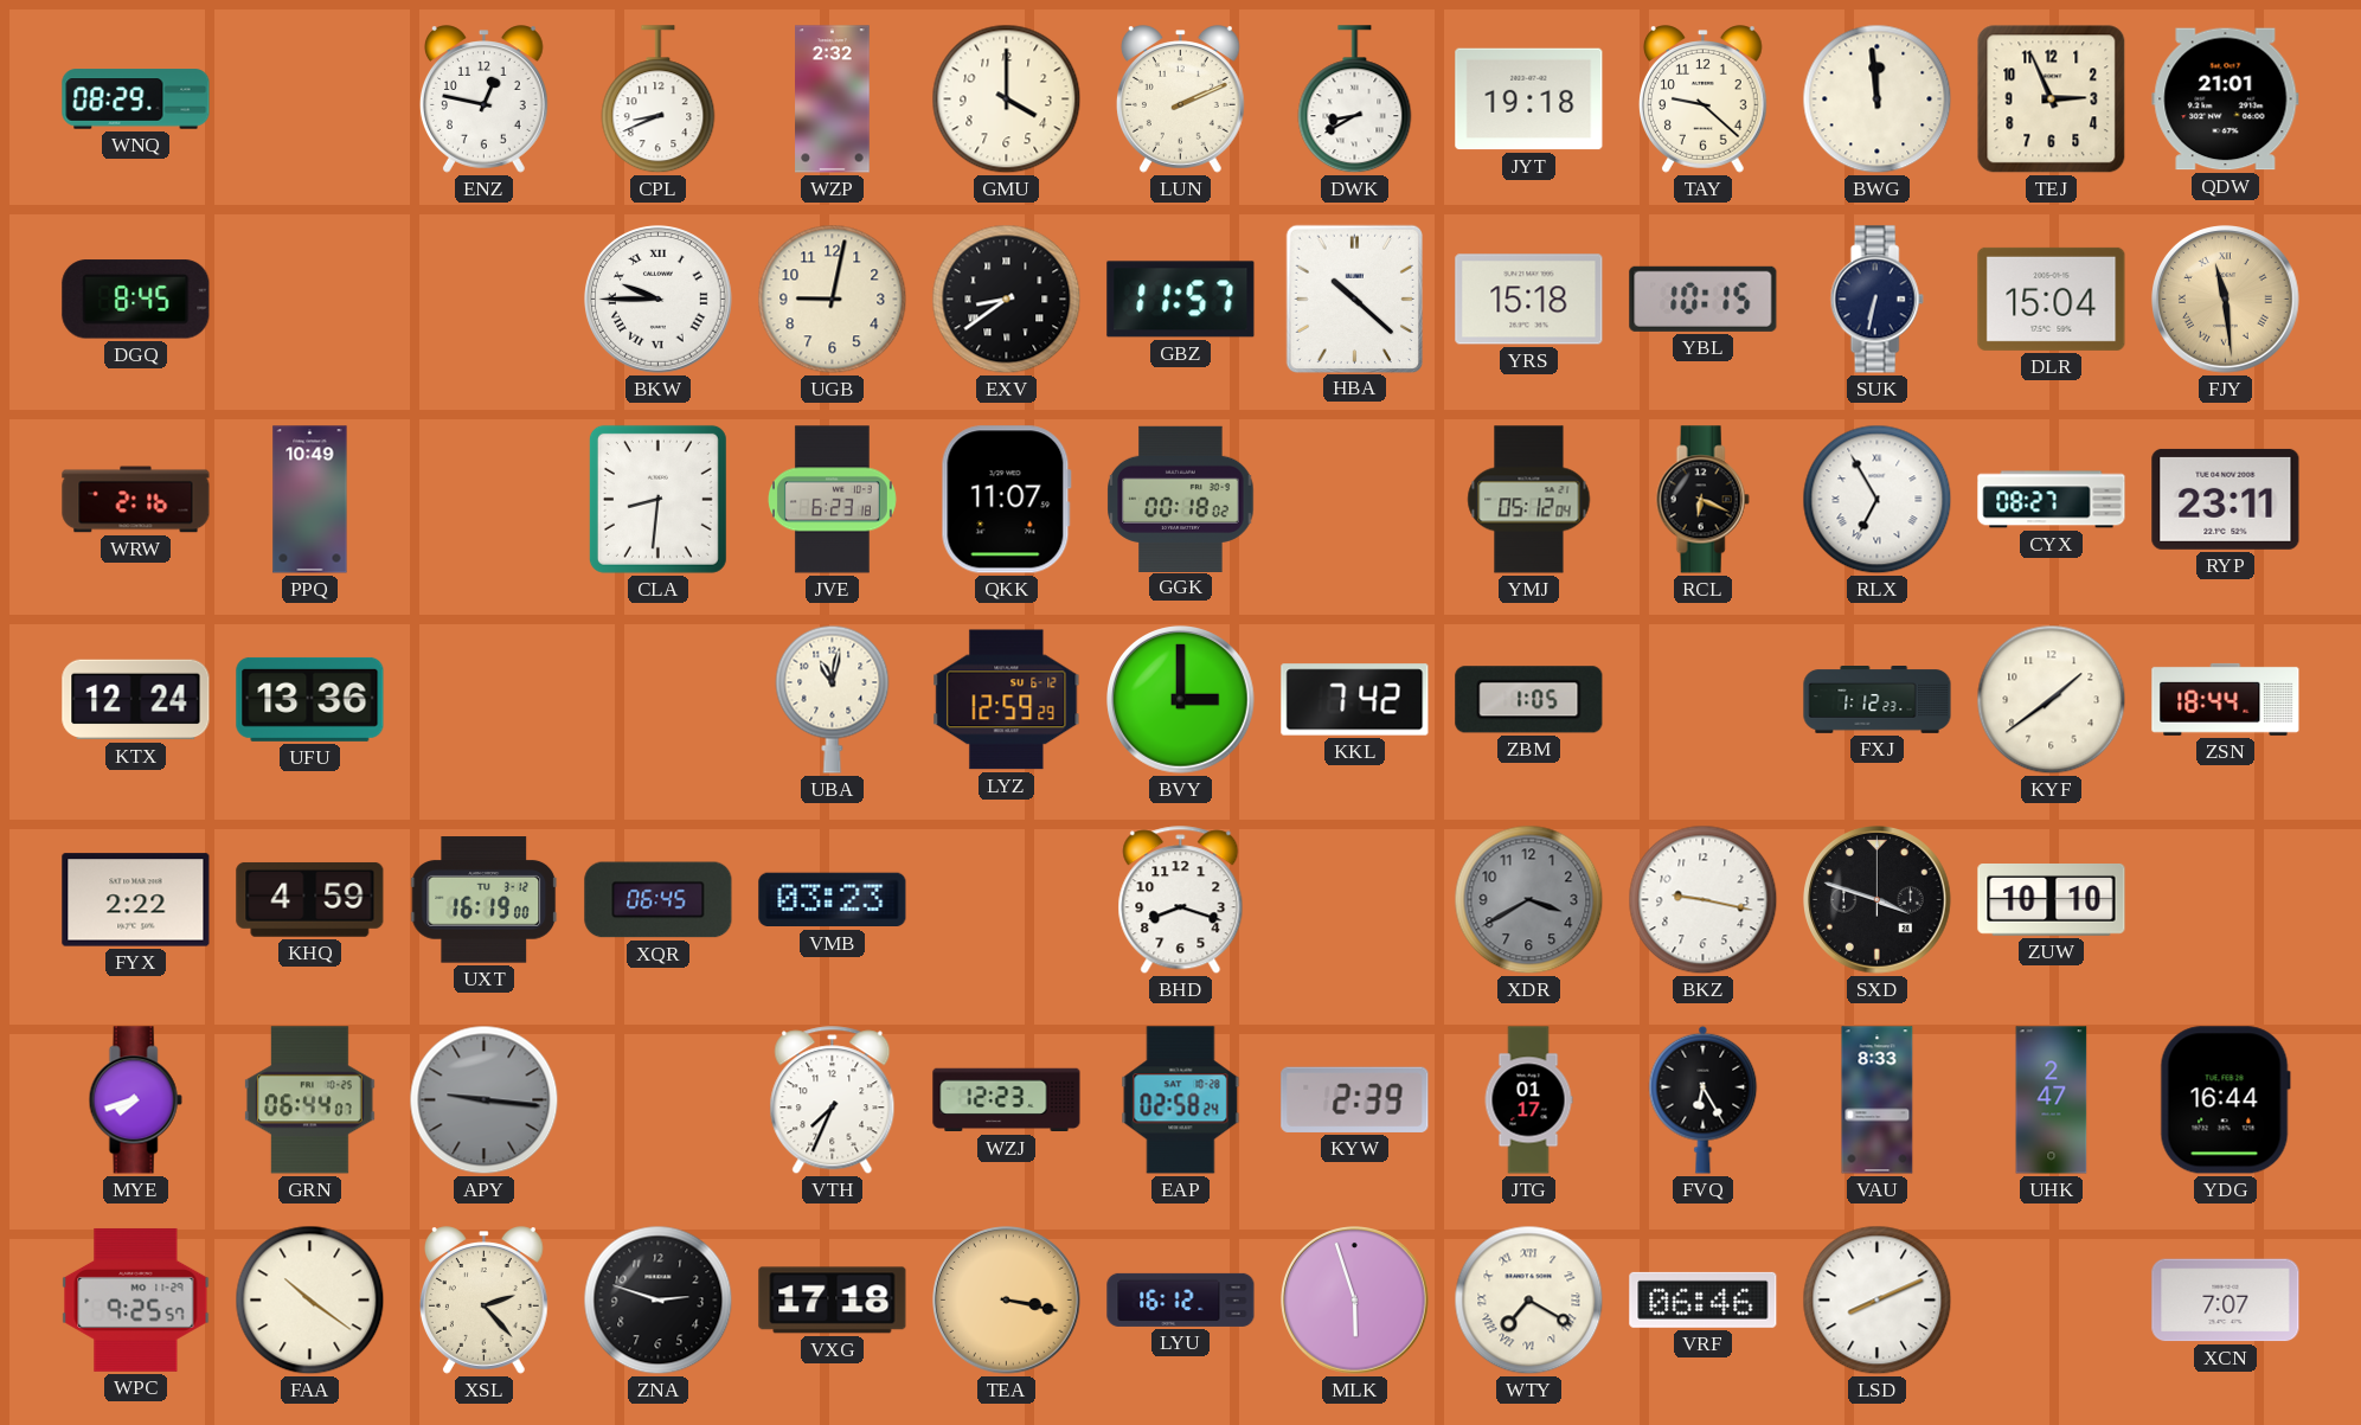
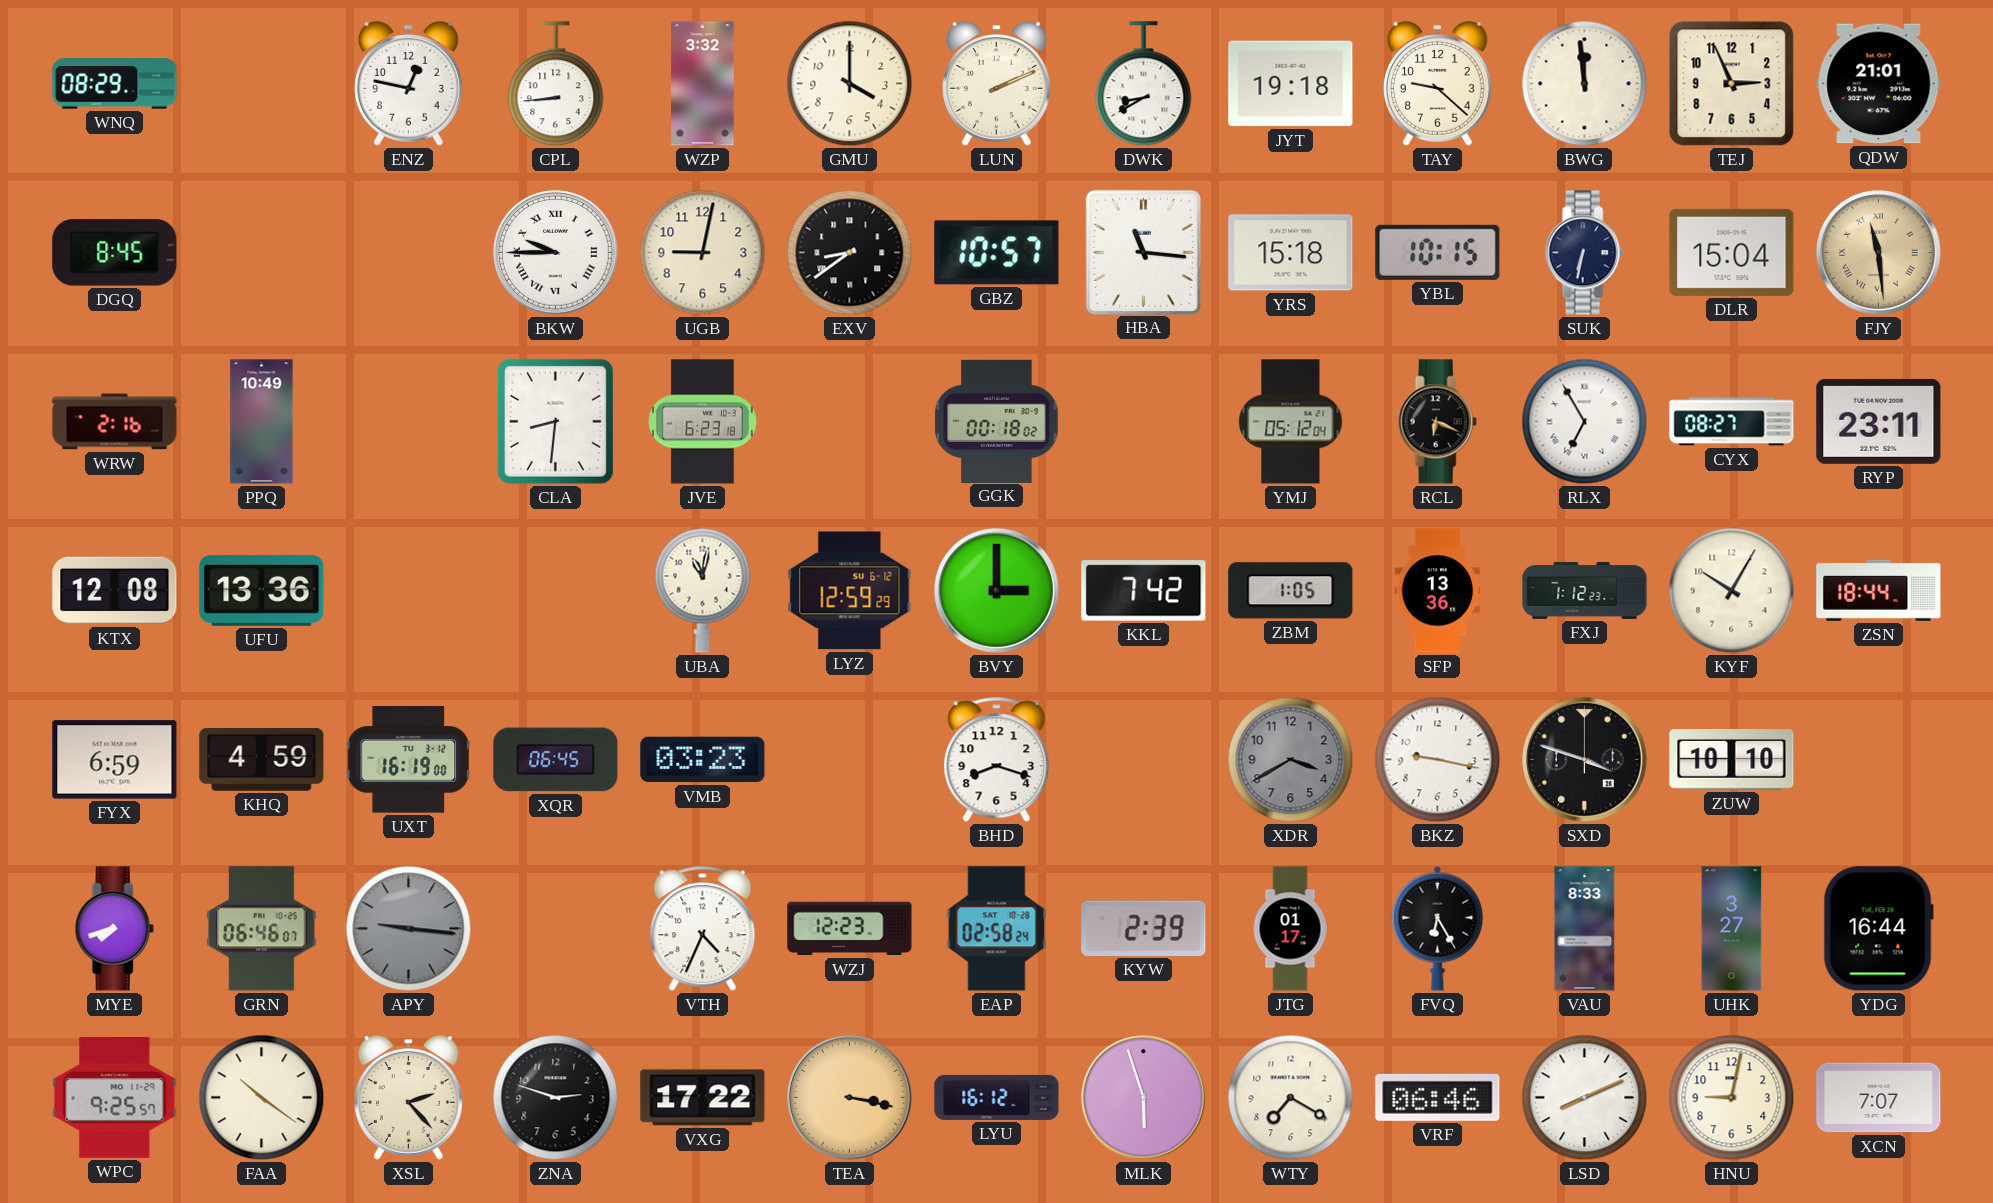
CPL: 8:41 -> 8:44
WZP: 2:32 -> 3:32
GBZ: 11:57 -> 10:57
HBA: 10:22 -> 11:16
QKK: 11:07 -> none
KTX: 12:24 -> 12:08
SFP: none -> 13:36
KYF: 1:39 -> 10:05
FYX: 2:22 -> 6:59
GRN: 06:44 -> 06:46
VTH: 7:34 -> 4:34
UHK: 2:47 -> 3:27
VXG: 17:18 -> 17:22
WTY numerals: Roman -> Arabic
HNU: none -> 9:02
